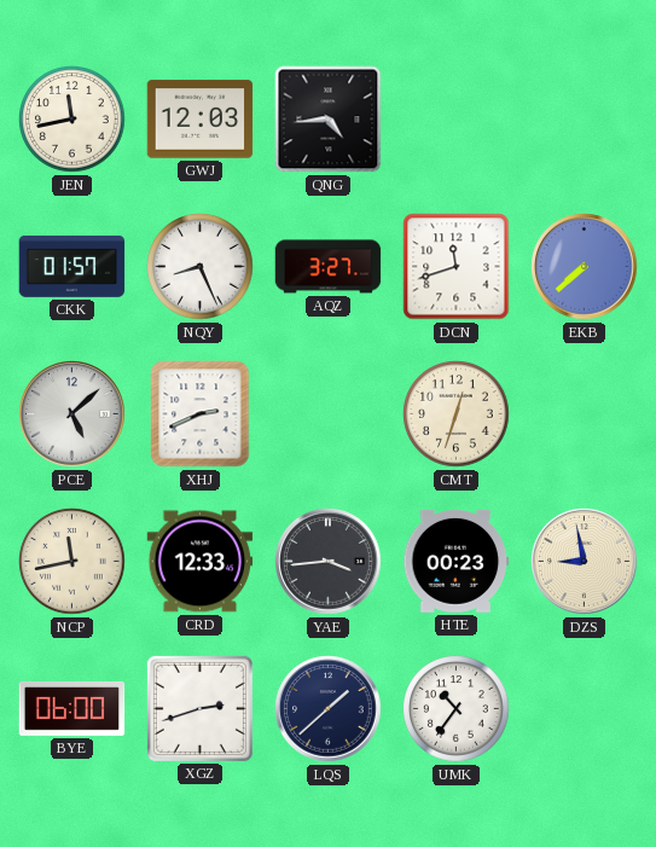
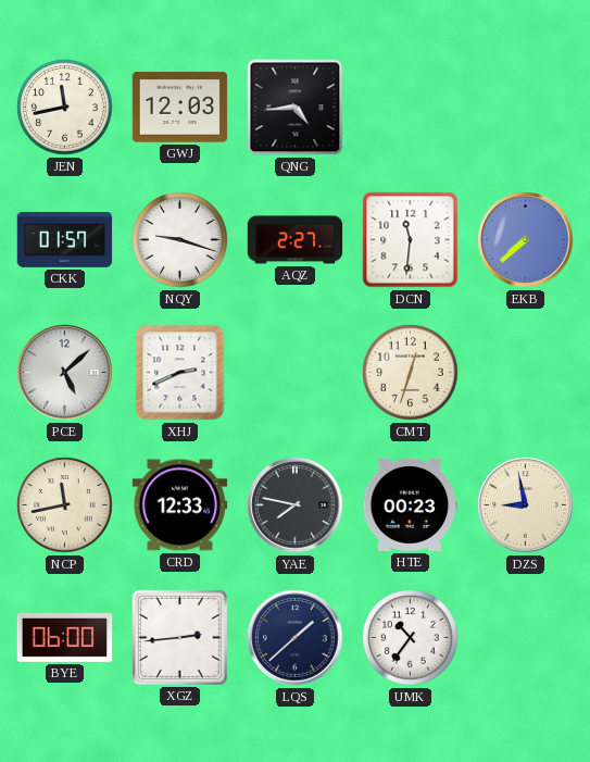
NQY: 8:26 -> 9:18
AQZ: 3:27 -> 2:27
DCN: 11:42 -> 11:31
YAE: 3:44 -> 7:47
XGZ: 2:42 -> 2:44
